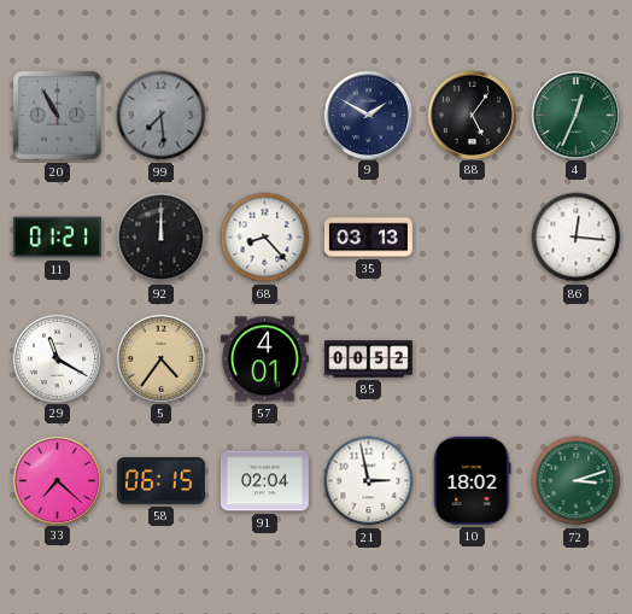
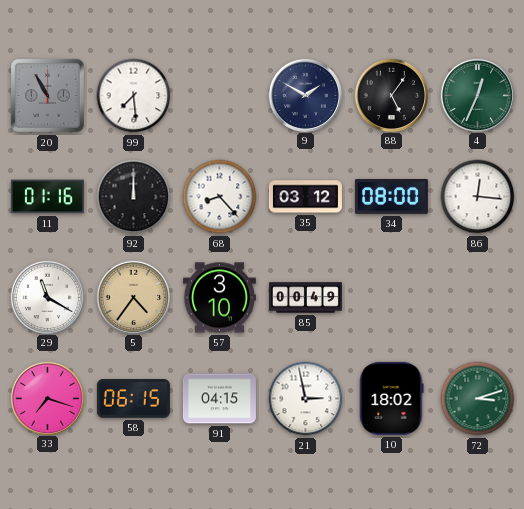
99 dial: grey -> white
11: 01:21 -> 01:16
35: 03:13 -> 03:12
34: none -> 08:00
57: 4:01 -> 3:10
85: 00:52 -> 00:49
33: 7:22 -> 7:18
91: 02:04 -> 04:15
